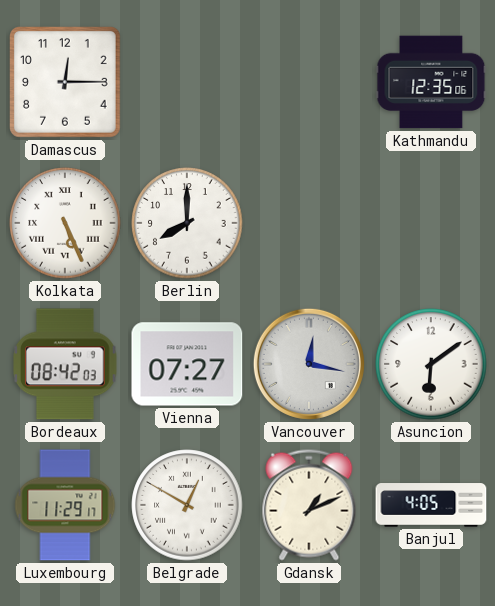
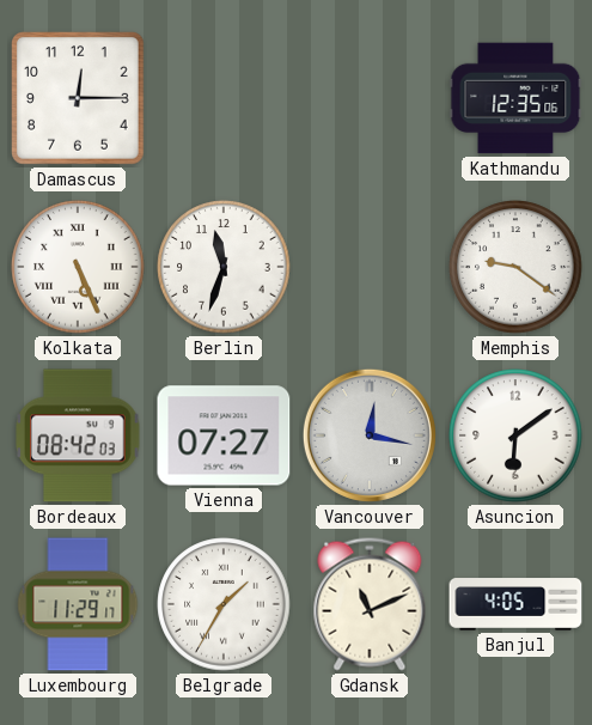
Berlin: 8:00 -> 11:33
Memphis: none -> 9:21
Belgrade: 12:50 -> 1:35
Gdansk: 1:11 -> 11:11
